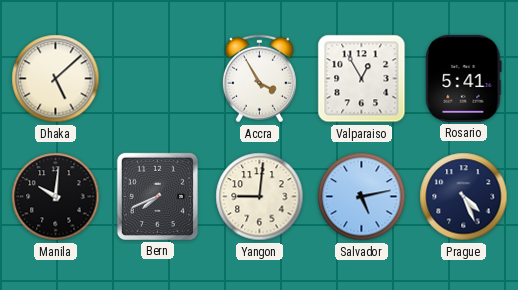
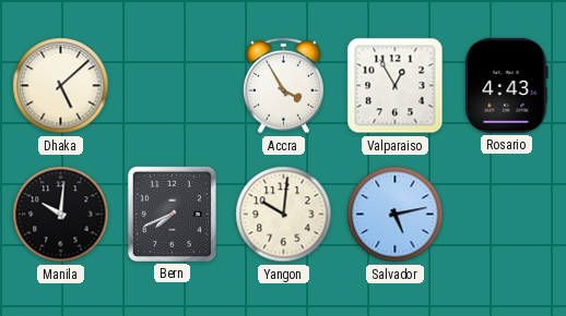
Rosario: 5:41 -> 4:43
Yangon: 9:01 -> 10:01
Prague: 4:26 -> none
